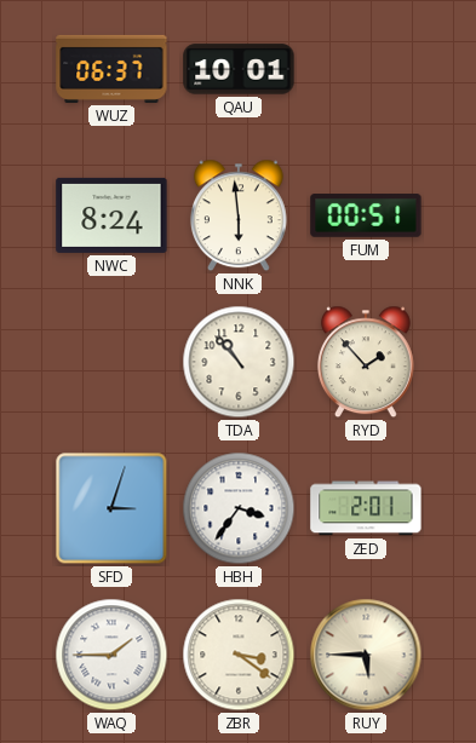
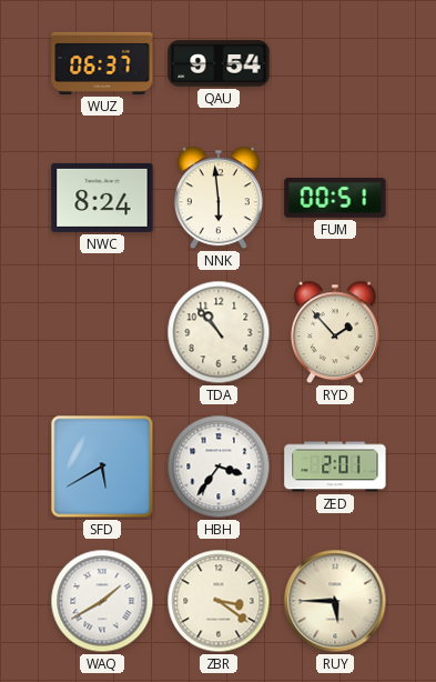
QAU: 10:01 -> 9:54
SFD: 3:03 -> 5:40
WAQ: 1:45 -> 1:40
